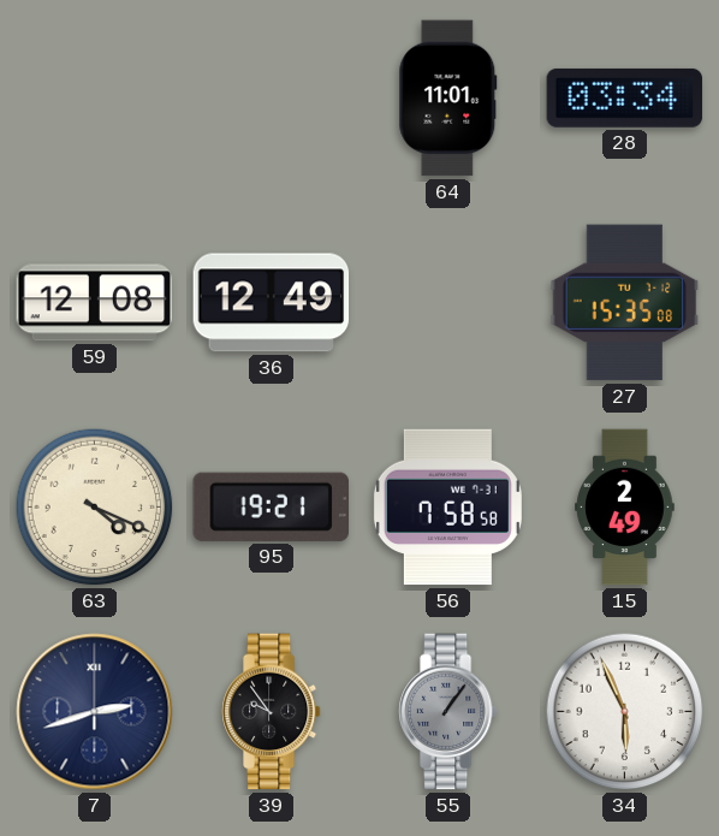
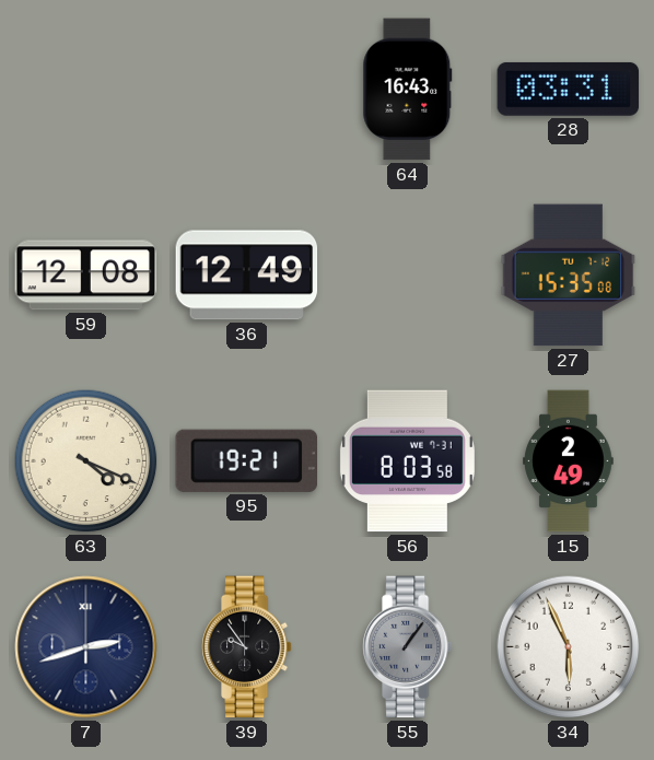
64: 11:01 -> 16:43
28: 03:34 -> 03:31
56: 7:58 -> 8:03
